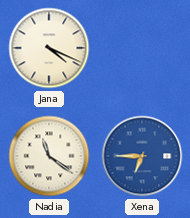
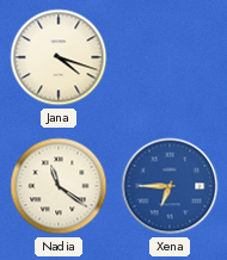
Jana: 4:19 -> 4:18
